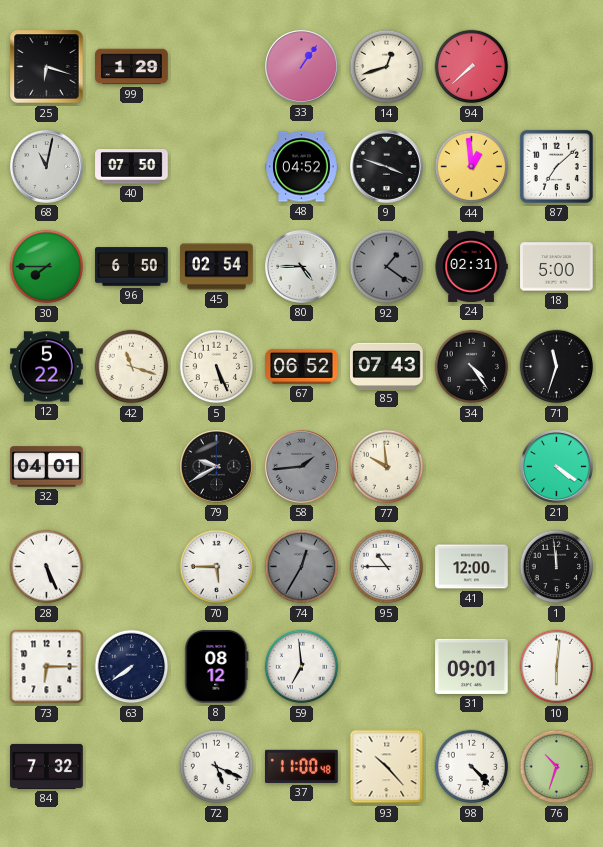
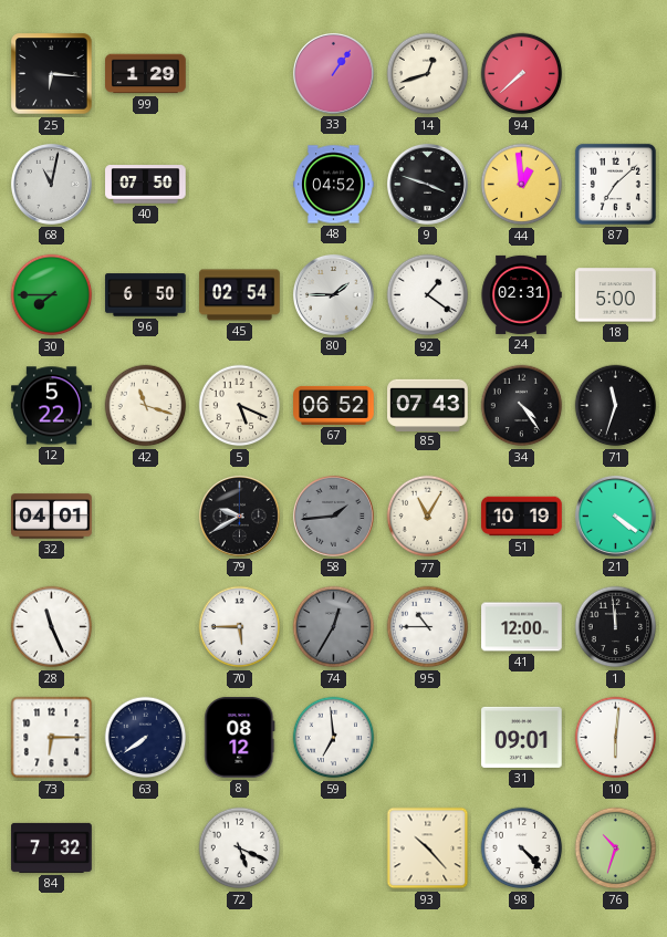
25: 6:18 -> 6:16
80: 4:45 -> 1:45
92 dial: grey -> white
5: 5:26 -> 5:19
77: 9:59 -> 11:05
51: none -> 10:19
28: 5:26 -> 11:26
37: 11:00 -> none
